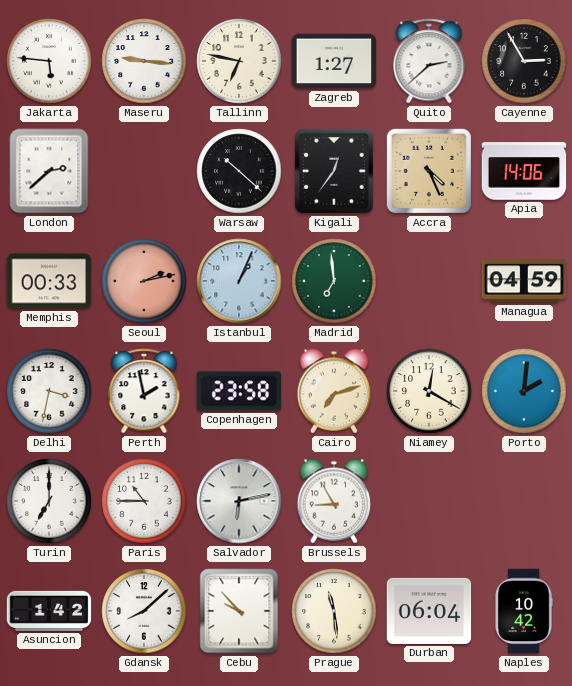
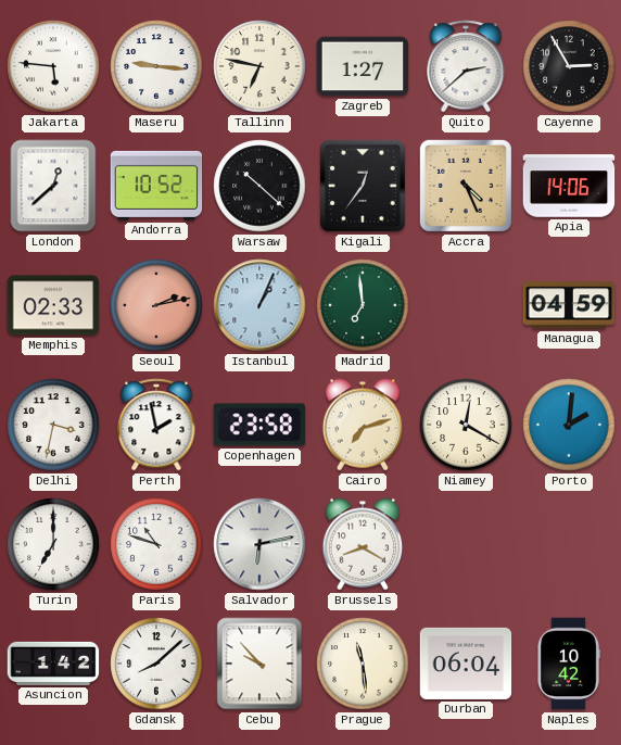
London: 2:38 -> 12:38
Andorra: none -> 10:52
Memphis: 00:33 -> 02:33
Paris: 10:45 -> 10:48
Brussels: 8:55 -> 8:20
